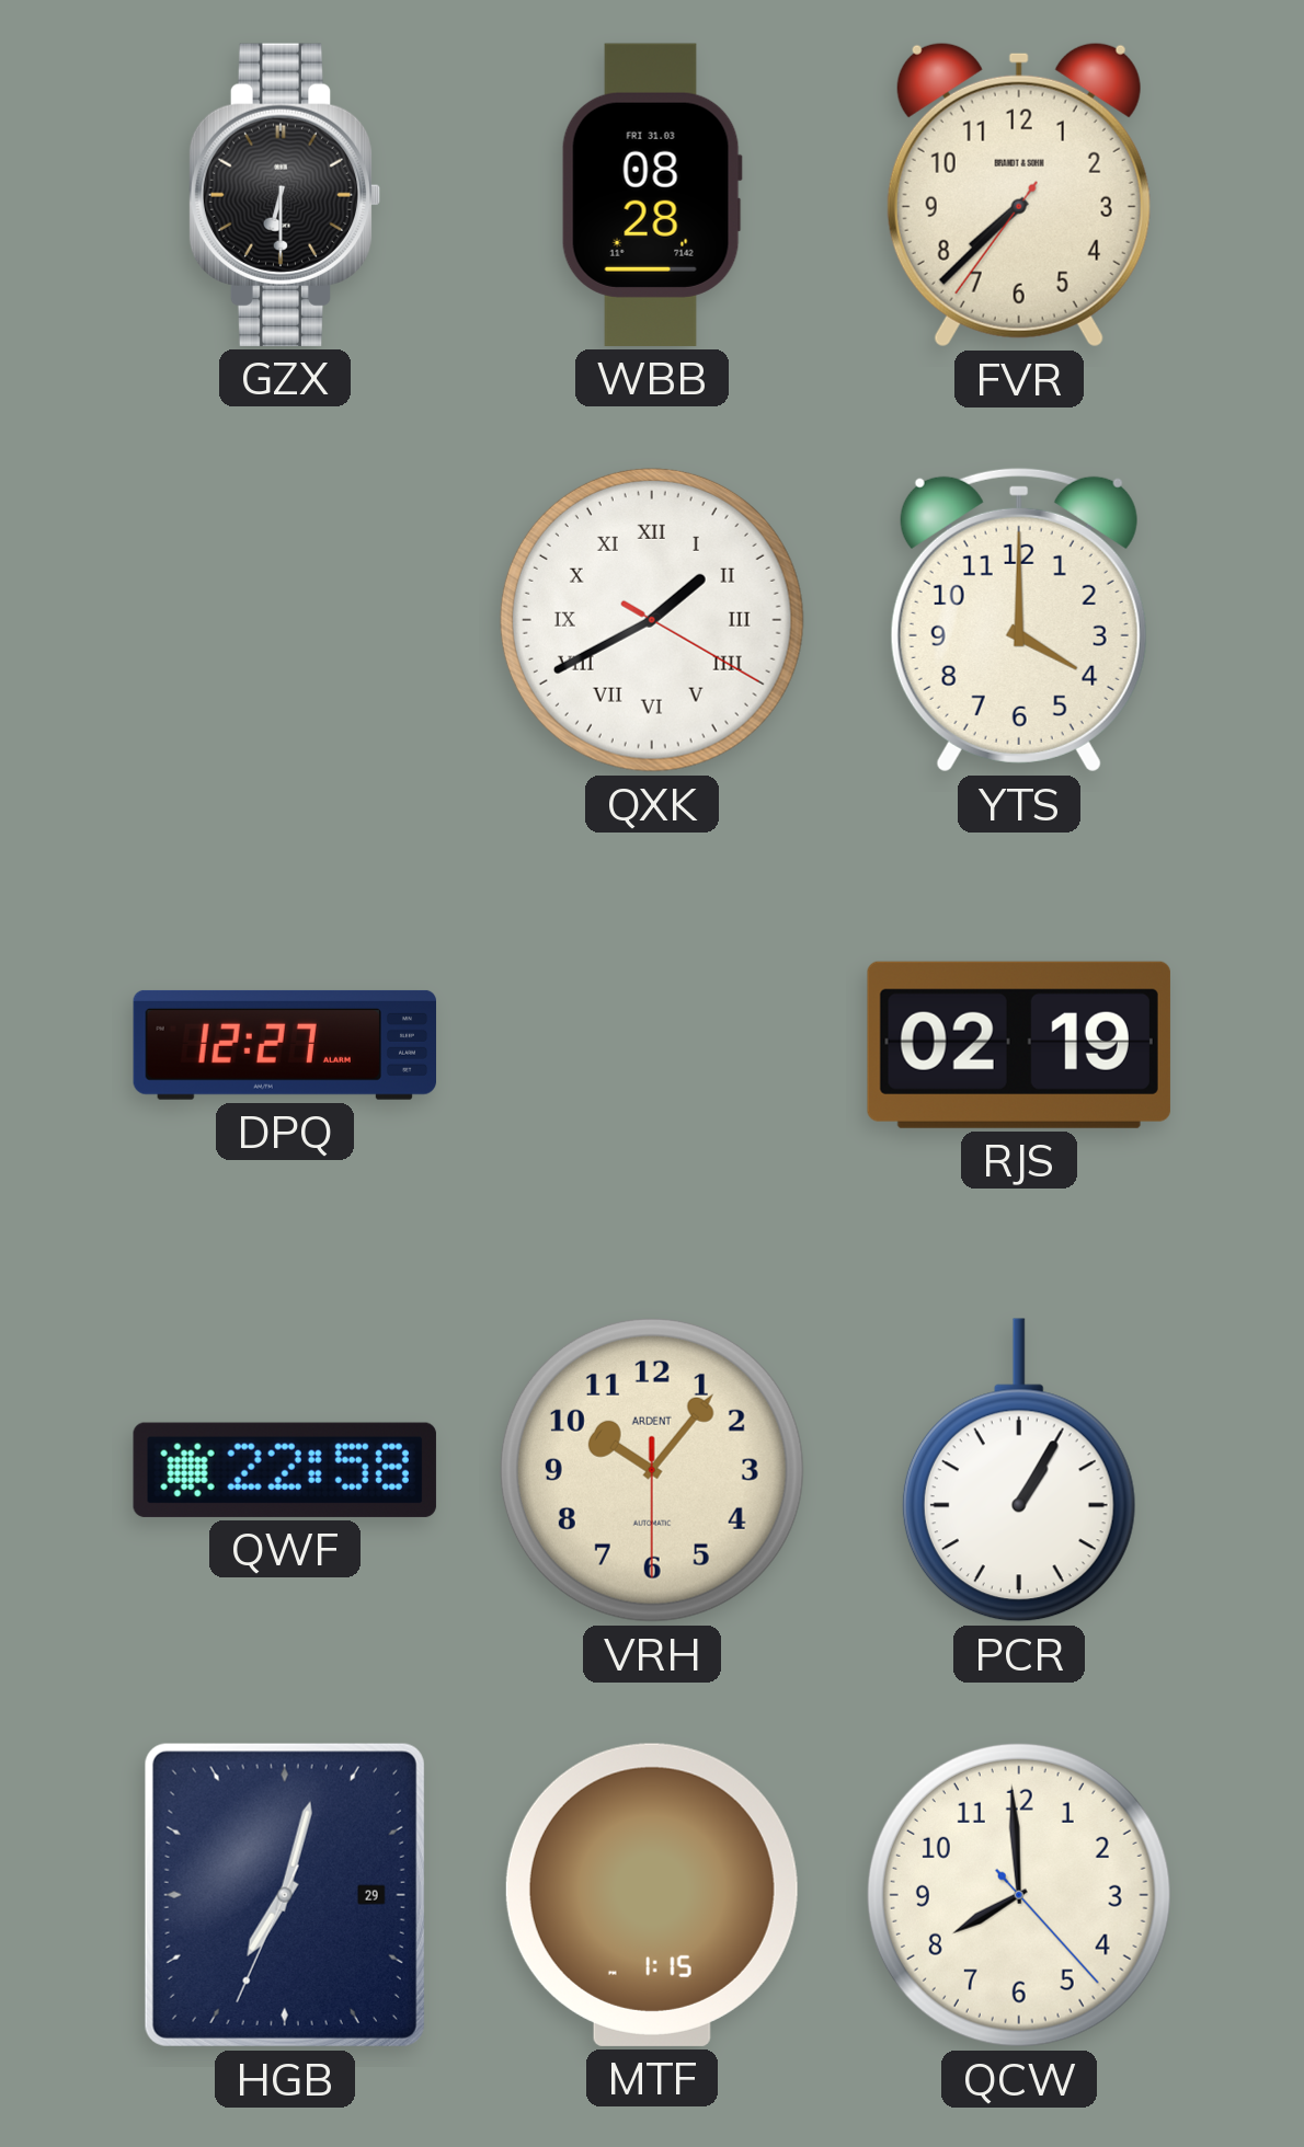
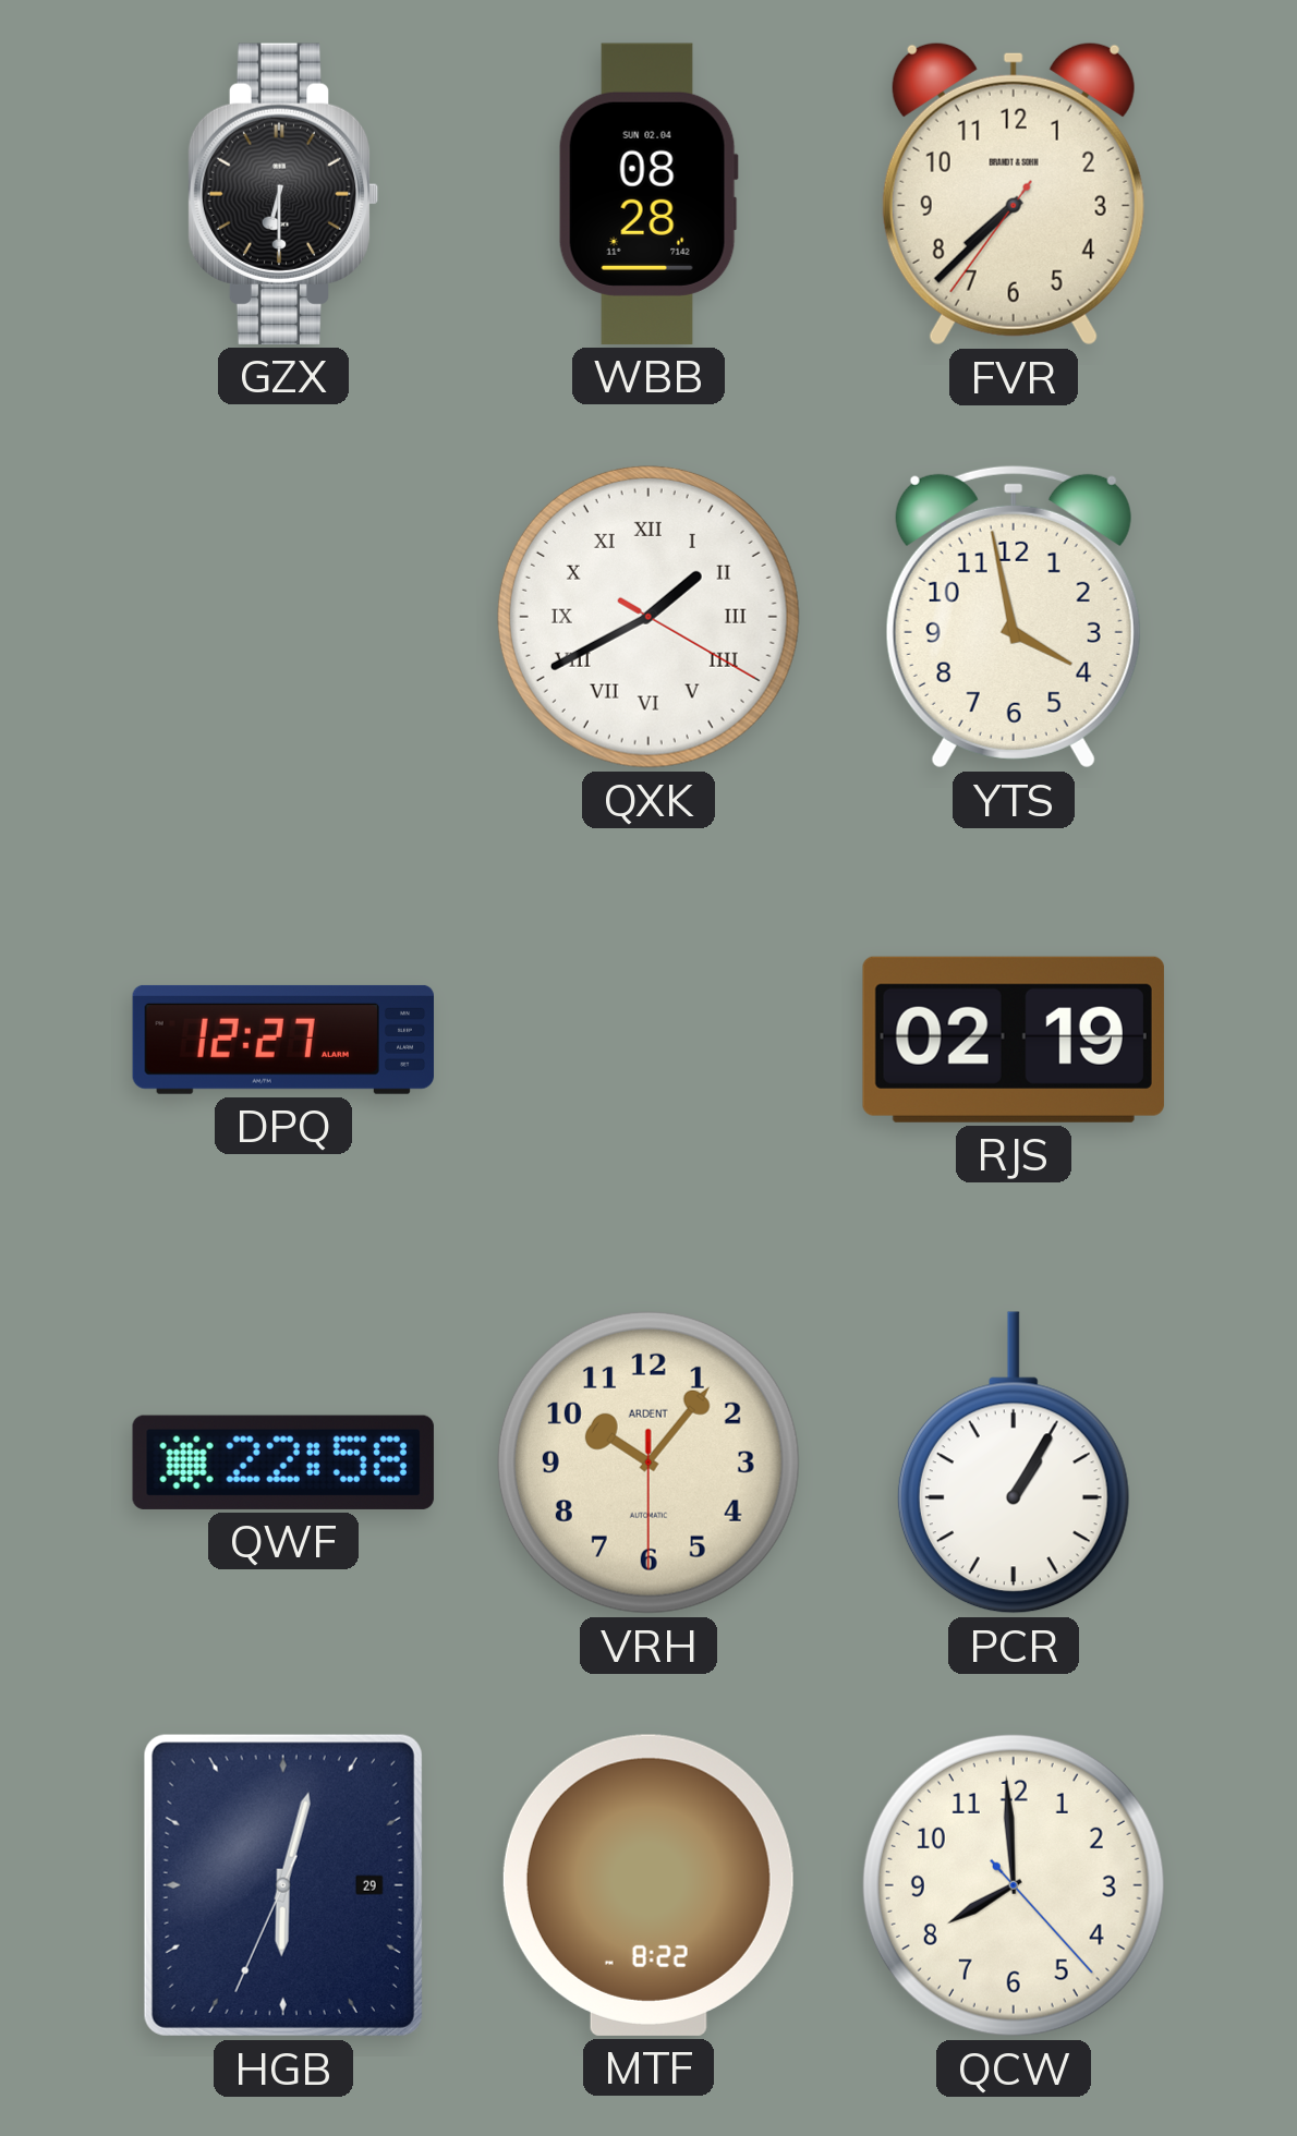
WBB date: FRI 31.03 -> SUN 02.04
YTS: 4:00 -> 3:58
HGB: 7:02 -> 6:02
MTF: 1:15 -> 8:22
